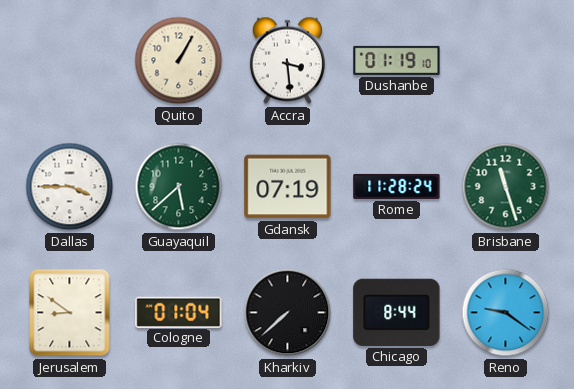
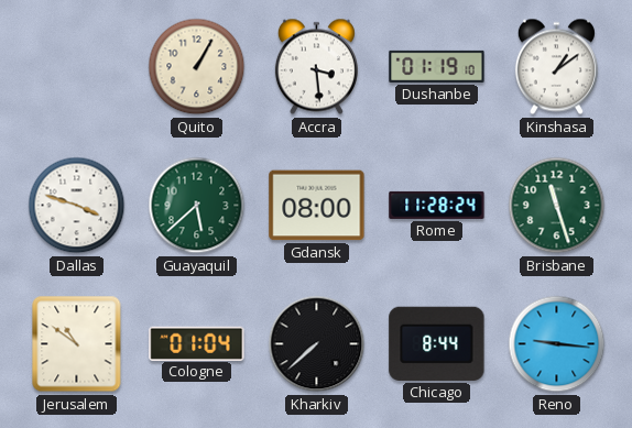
Kinshasa: none -> 1:09
Dallas: 3:45 -> 3:48
Gdansk: 07:19 -> 08:00
Jerusalem: 8:51 -> 10:51
Reno: 9:21 -> 9:16
